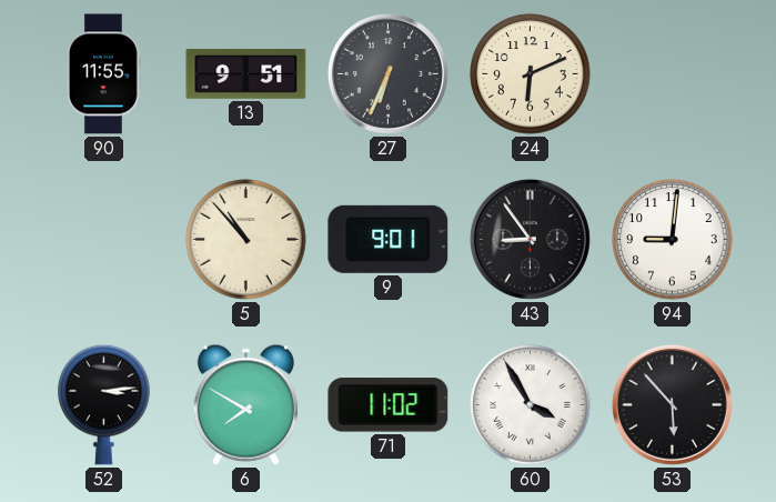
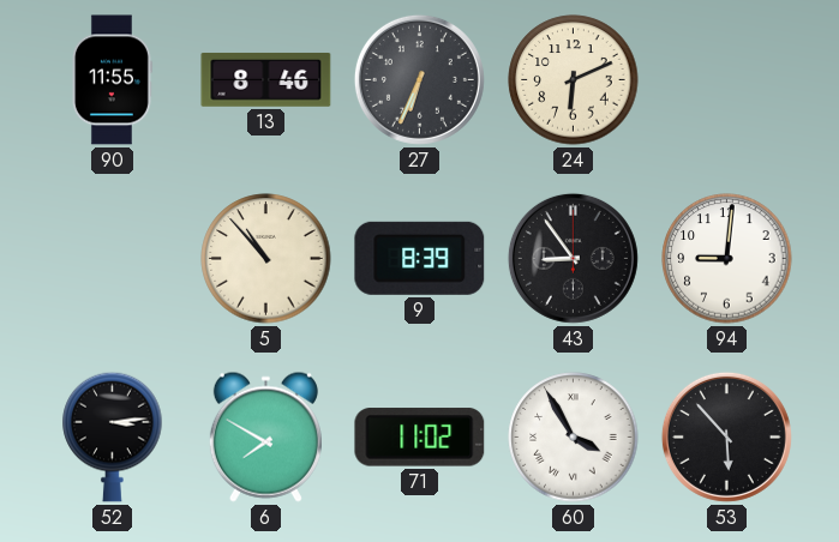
13: 9:51 -> 8:46
9: 9:01 -> 8:39
